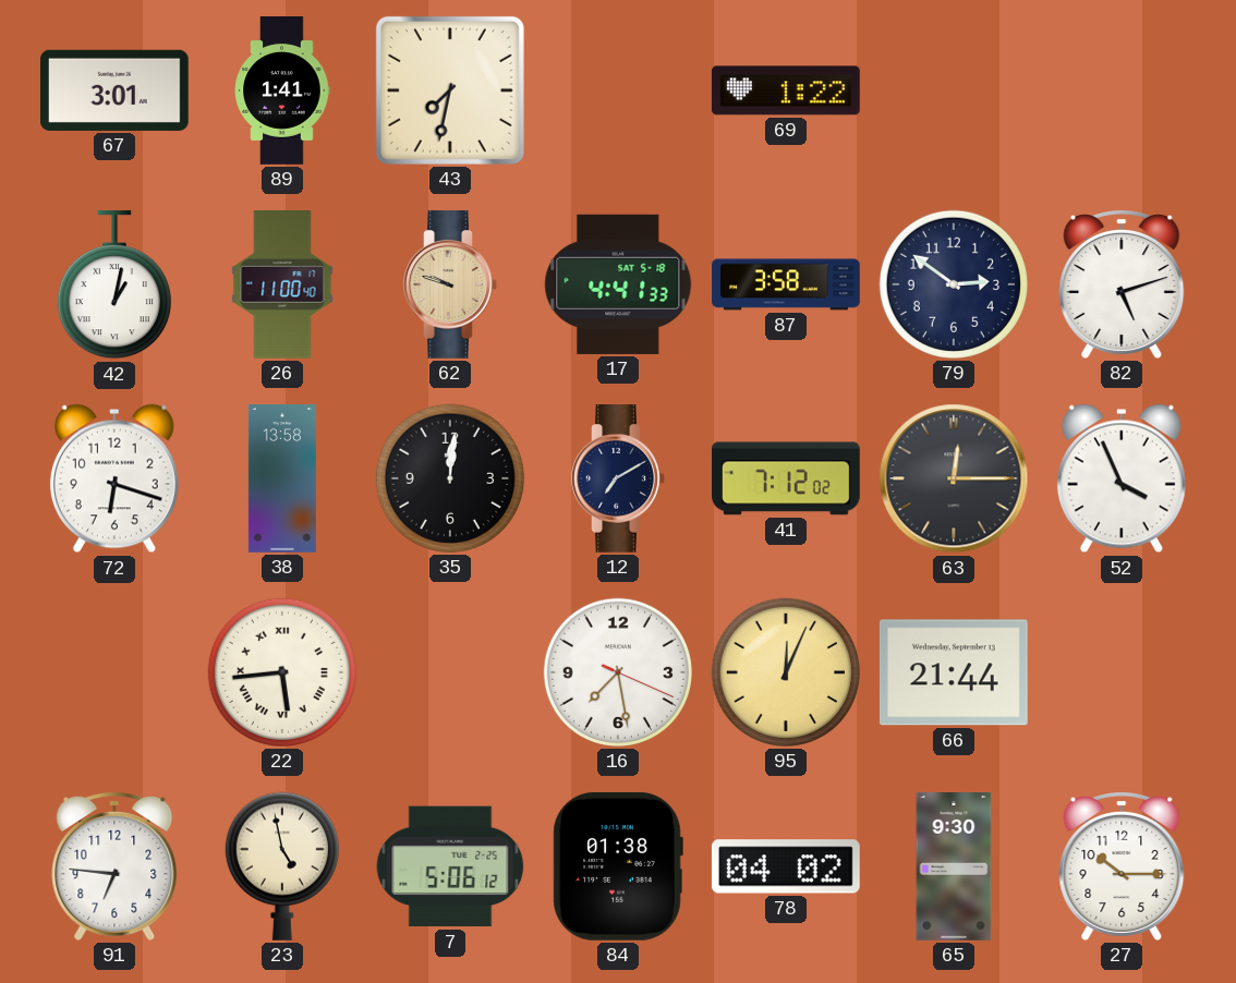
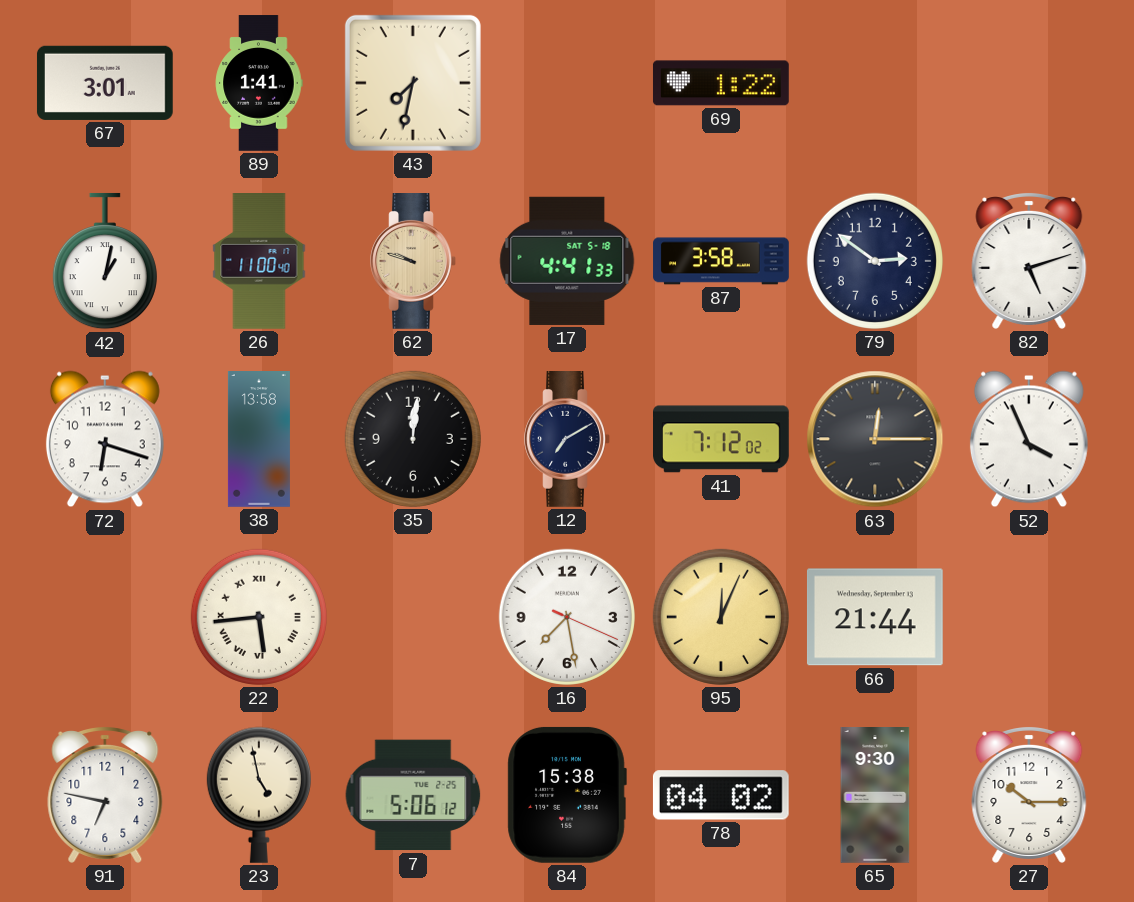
91: 6:46 -> 6:47
84: 01:38 -> 15:38
